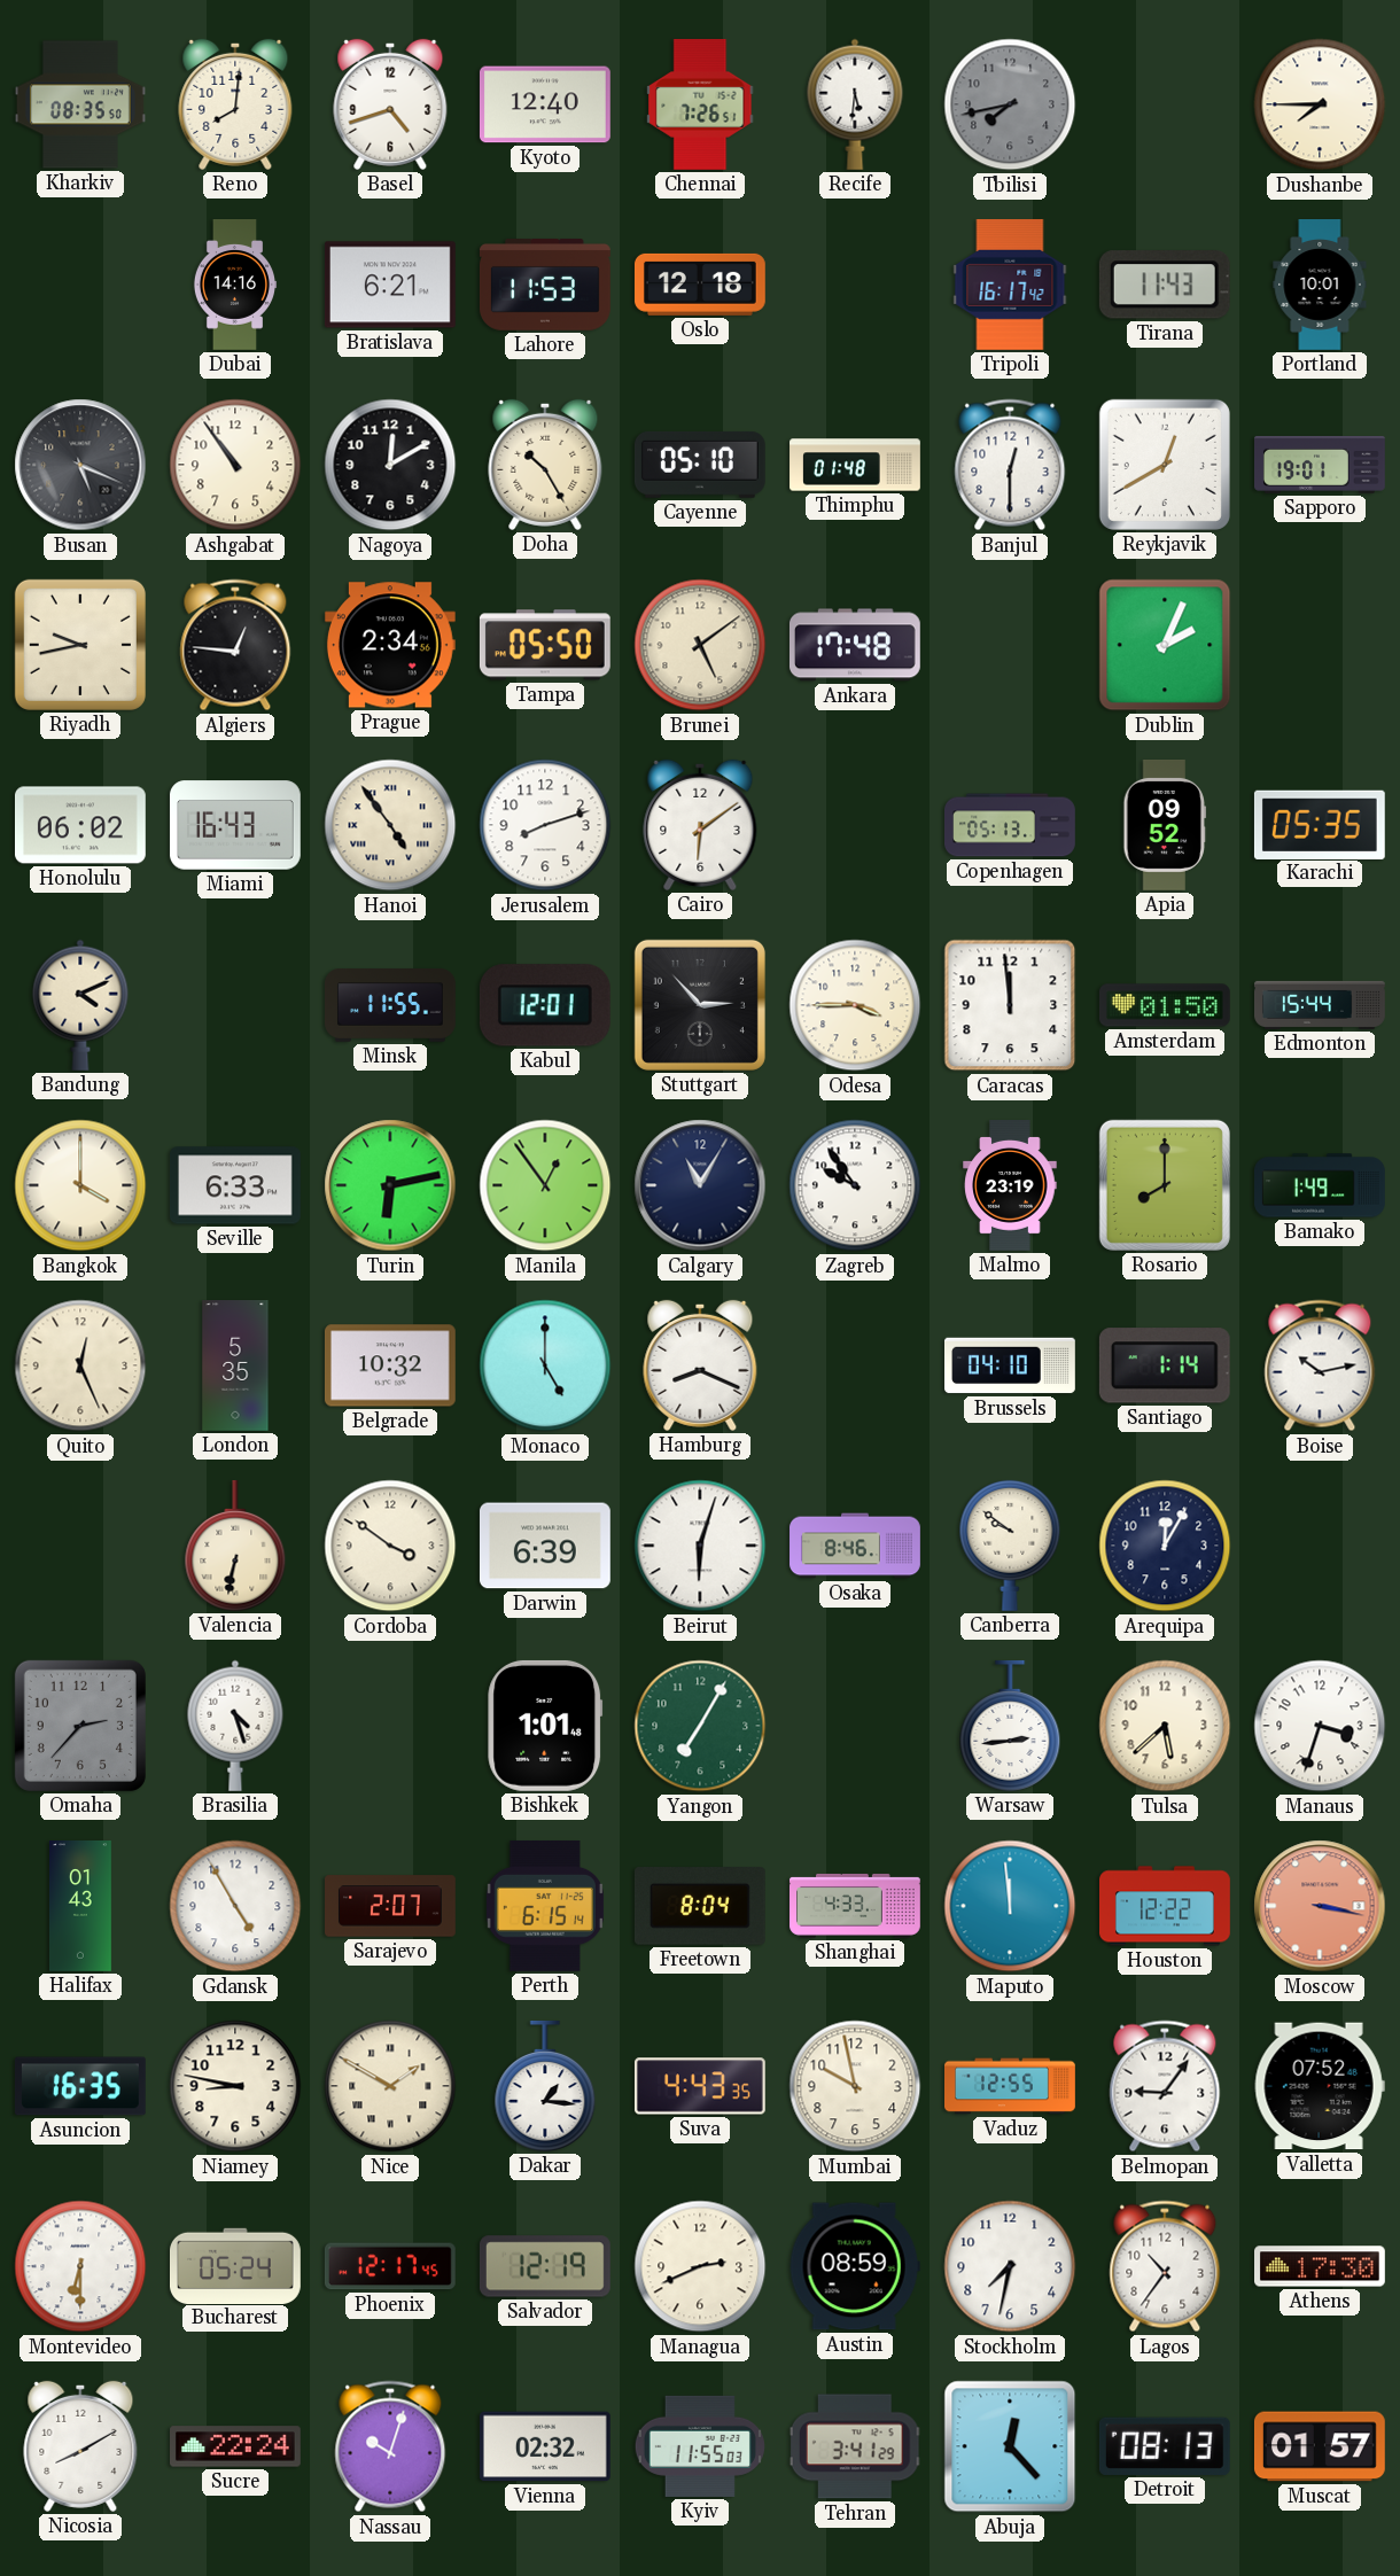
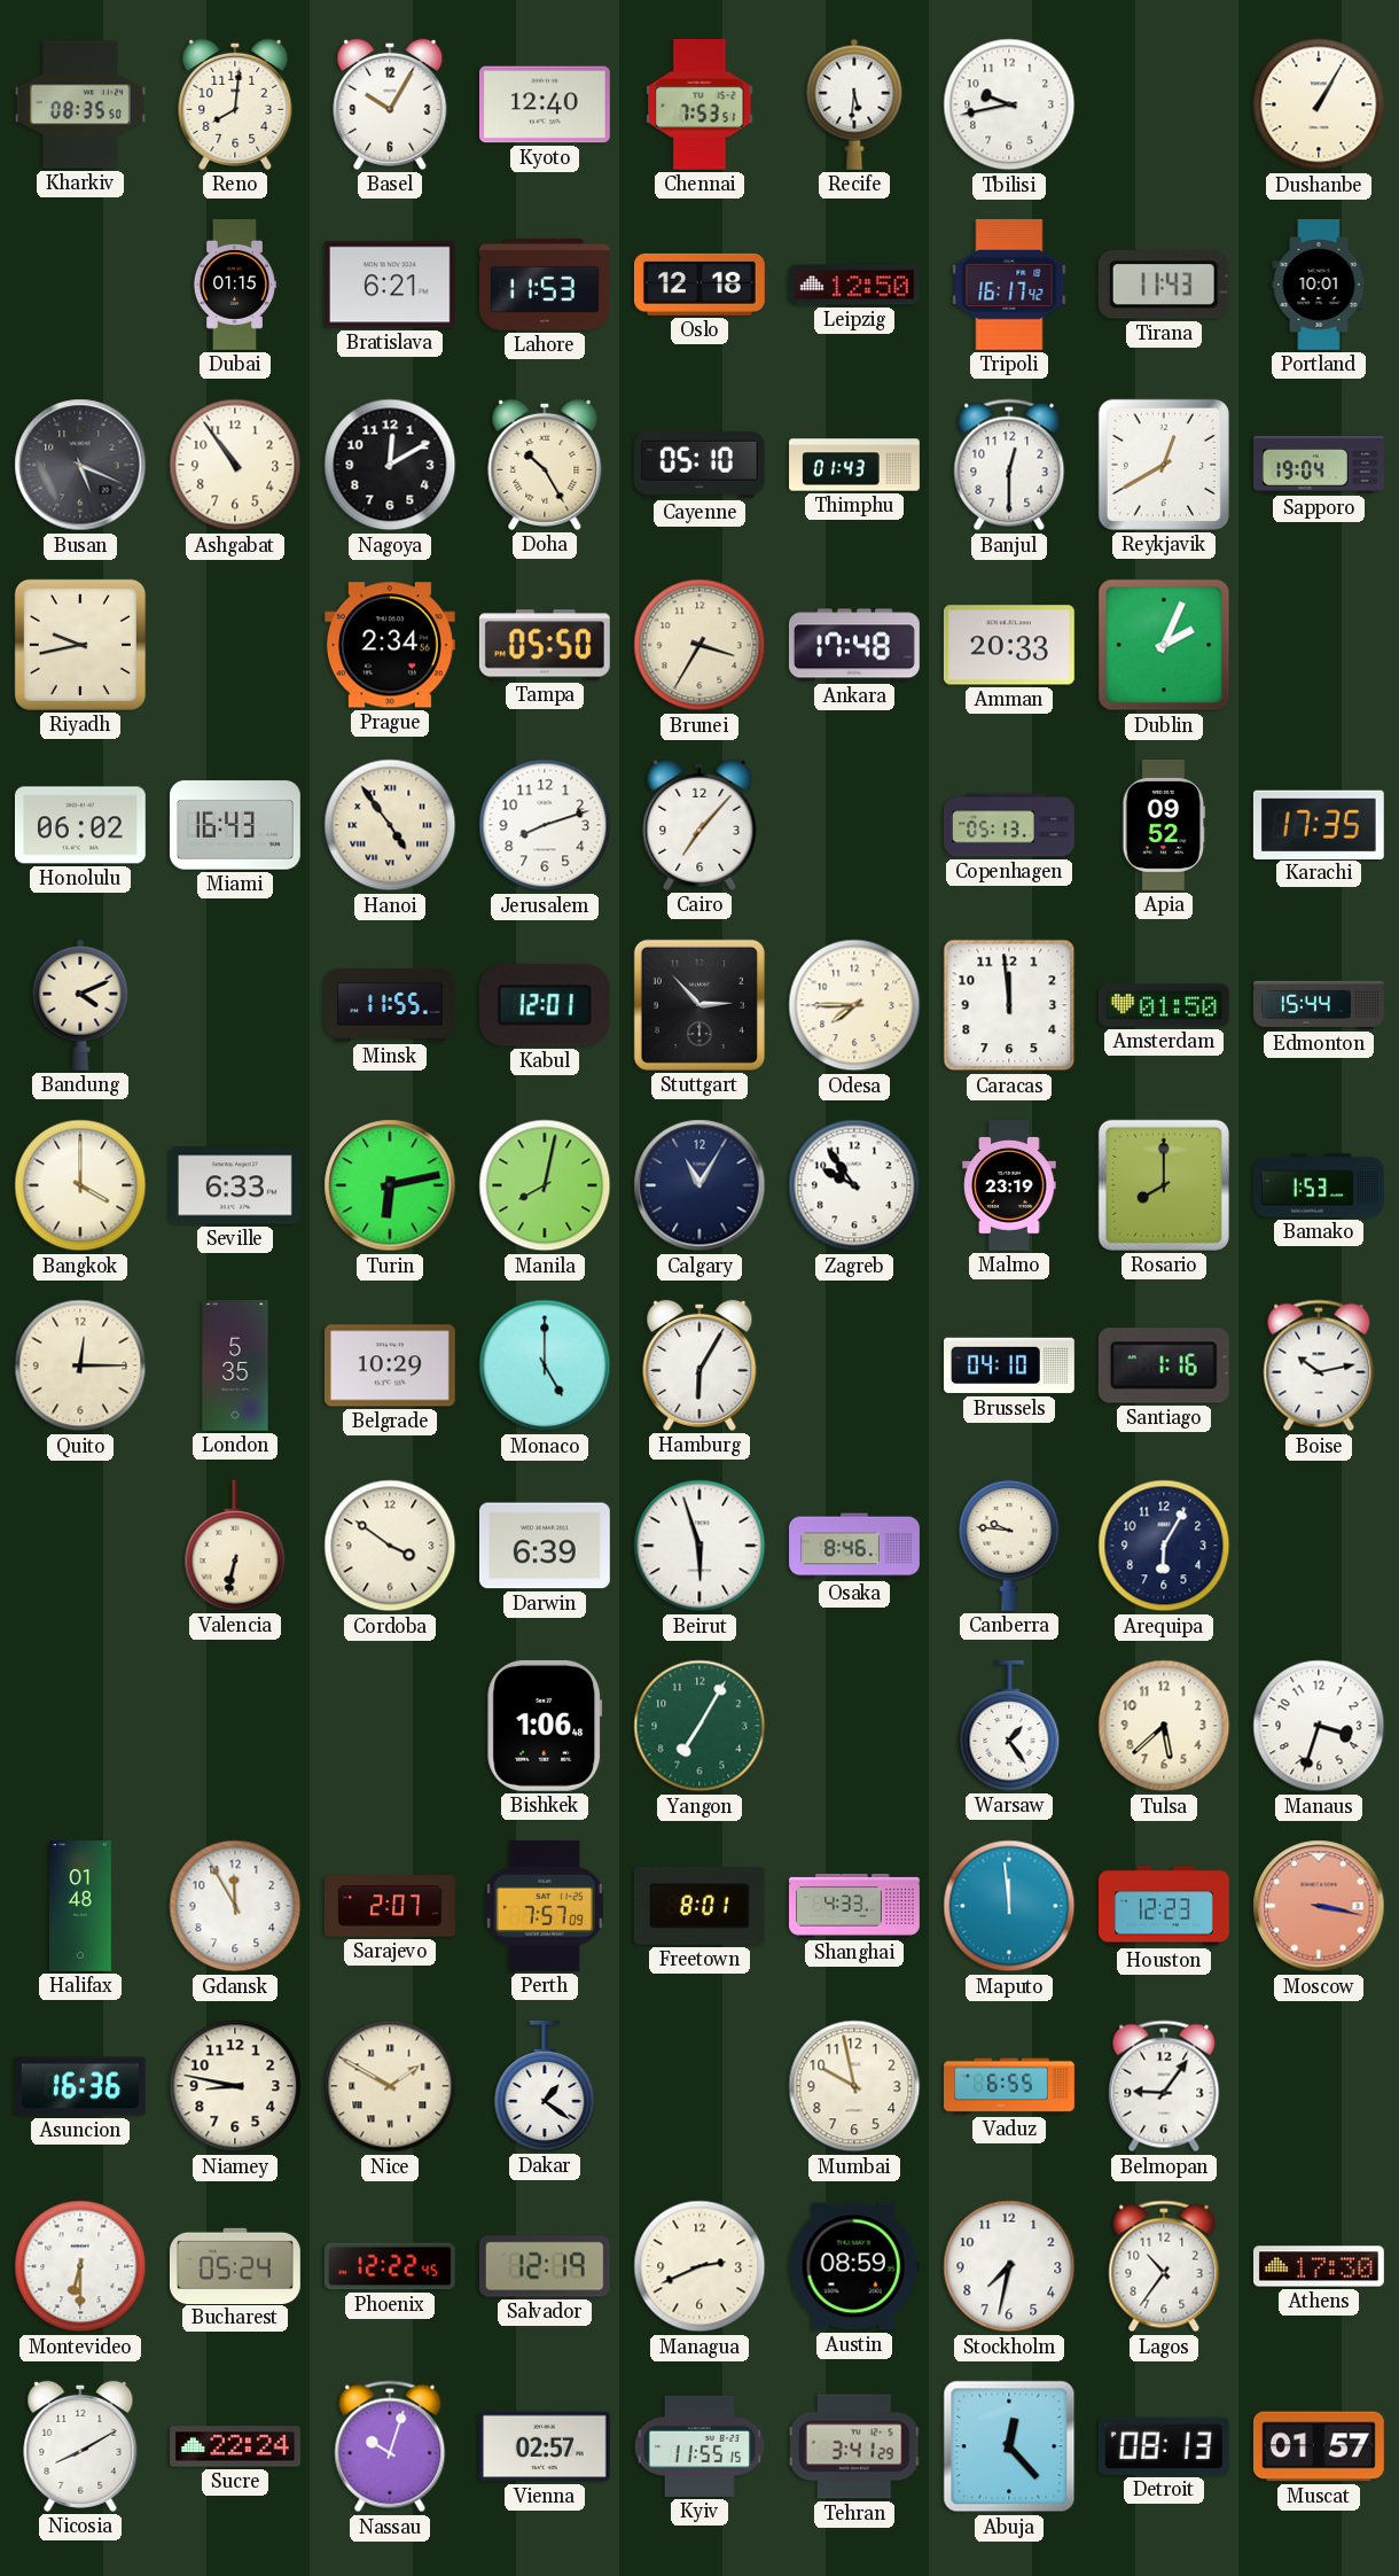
Basel: 4:42 -> 10:05
Chennai: 7:26 -> 7:53
Tbilisi: 7:43 -> 9:43
Tbilisi dial: grey -> white
Dushanbe: 7:45 -> 1:05
Dubai: 14:16 -> 01:15
Leipzig: none -> 12:50
Thimphu: 01:48 -> 01:43
Sapporo: 19:01 -> 19:04
Algiers: 12:46 -> none
Brunei: 5:09 -> 3:35
Amman: none -> 20:33
Cairo: 6:09 -> 7:07
Karachi: 05:35 -> 17:35
Odesa: 3:45 -> 7:45
Manila: 12:54 -> 8:02
Bamako: 1:49 -> 1:53
Quito: 12:26 -> 12:15
Belgrade: 10:32 -> 10:29
Hamburg: 8:19 -> 6:05
Santiago: 1:14 -> 1:16
Beirut: 6:03 -> 5:57
Canberra: 9:51 -> 9:46
Arequipa: 12:05 -> 6:05
Omaha: 2:37 -> none
Brasilia: 4:27 -> none
Bishkek: 1:01 -> 1:06
Warsaw: 2:44 -> 1:24
Halifax: 01:43 -> 01:48
Gdansk: 4:55 -> 11:55
Perth: 6:15 -> 7:57
Freetown: 8:04 -> 8:01
Houston: 12:22 -> 12:23
Asuncion: 16:35 -> 16:36
Dakar: 1:16 -> 1:21
Suva: 4:43 -> none
Vaduz: 12:55 -> 6:55
Valletta: 07:52 -> none
Phoenix: 12:17 -> 12:22
Vienna: 02:32 -> 02:57
Kyiv: 11:55:03 -> 11:55:15
